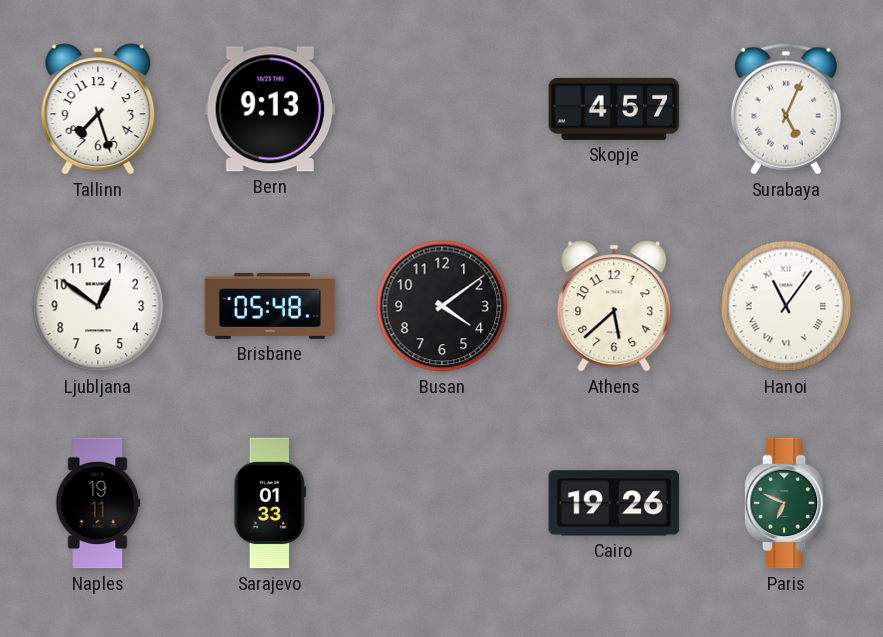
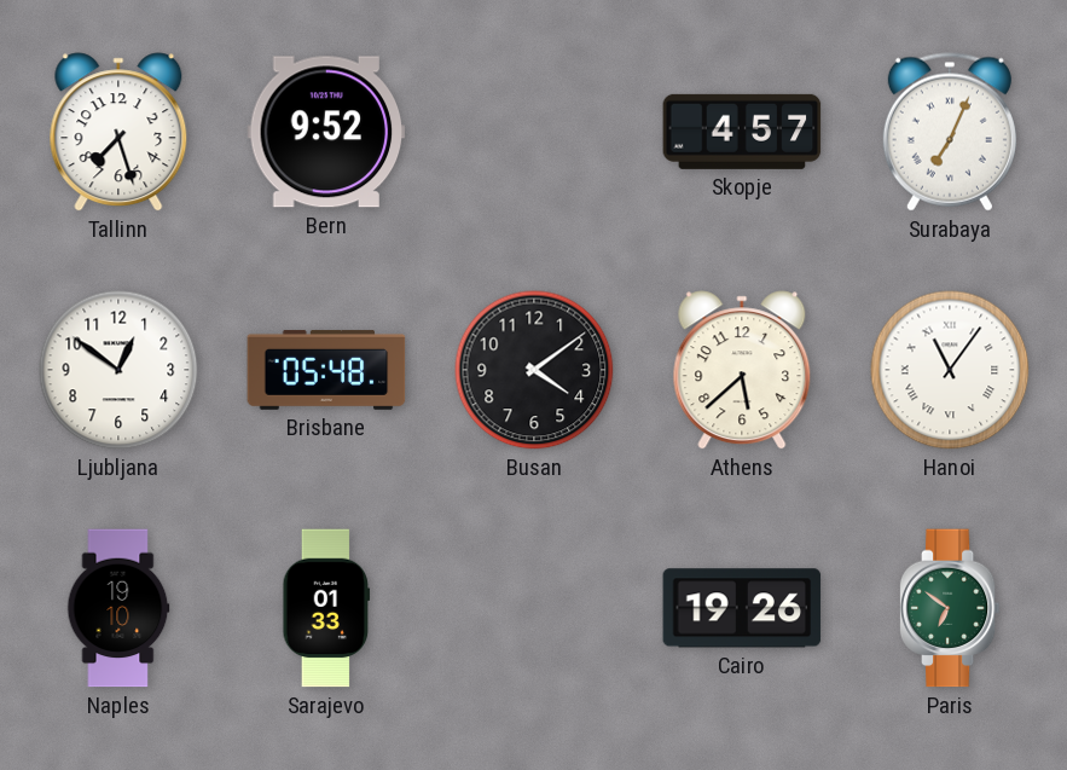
Bern: 9:13 -> 9:52
Surabaya: 5:04 -> 7:04
Naples: 19:11 -> 19:10
Paris: 6:49 -> 6:51
